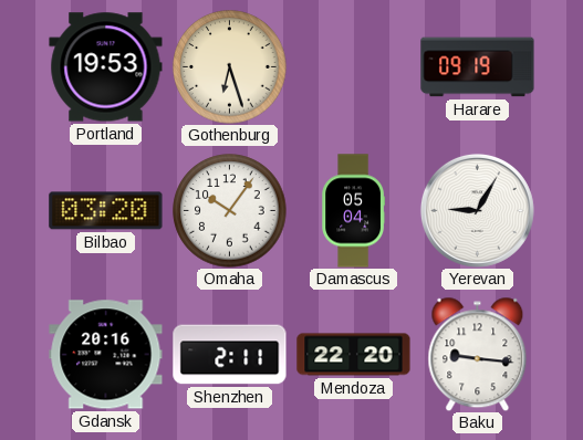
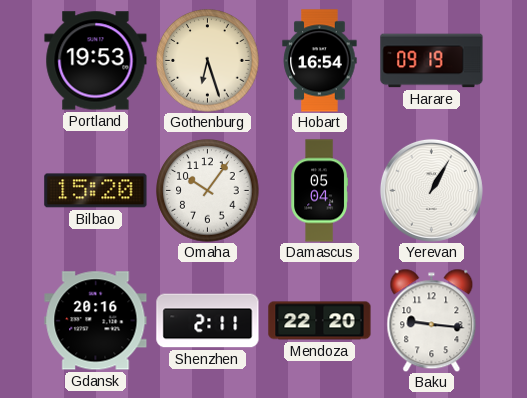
Hobart: none -> 16:54
Bilbao: 03:20 -> 15:20
Yerevan: 9:05 -> 1:05
